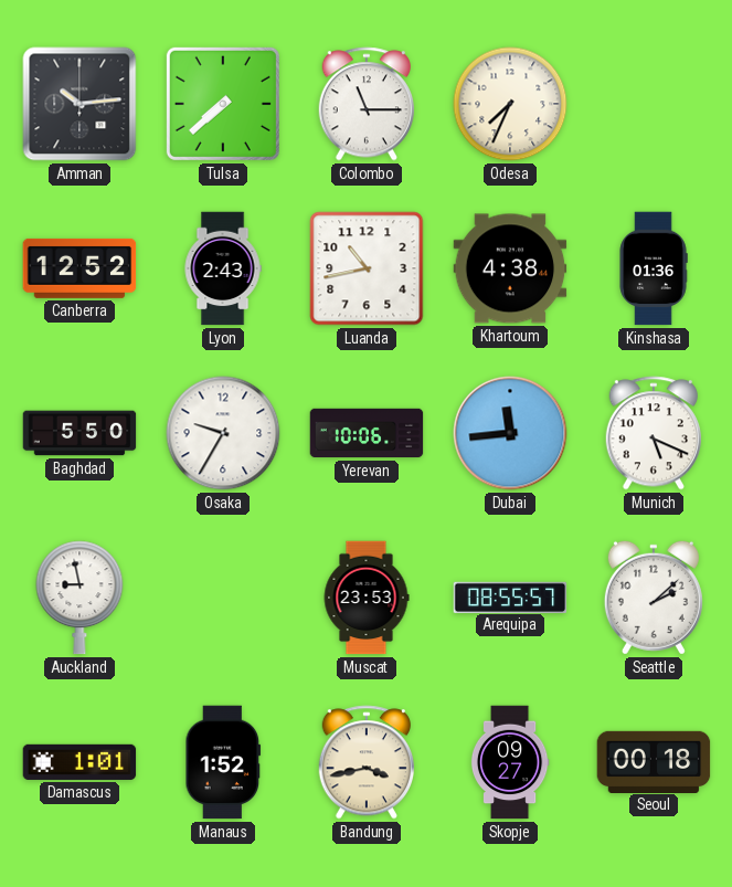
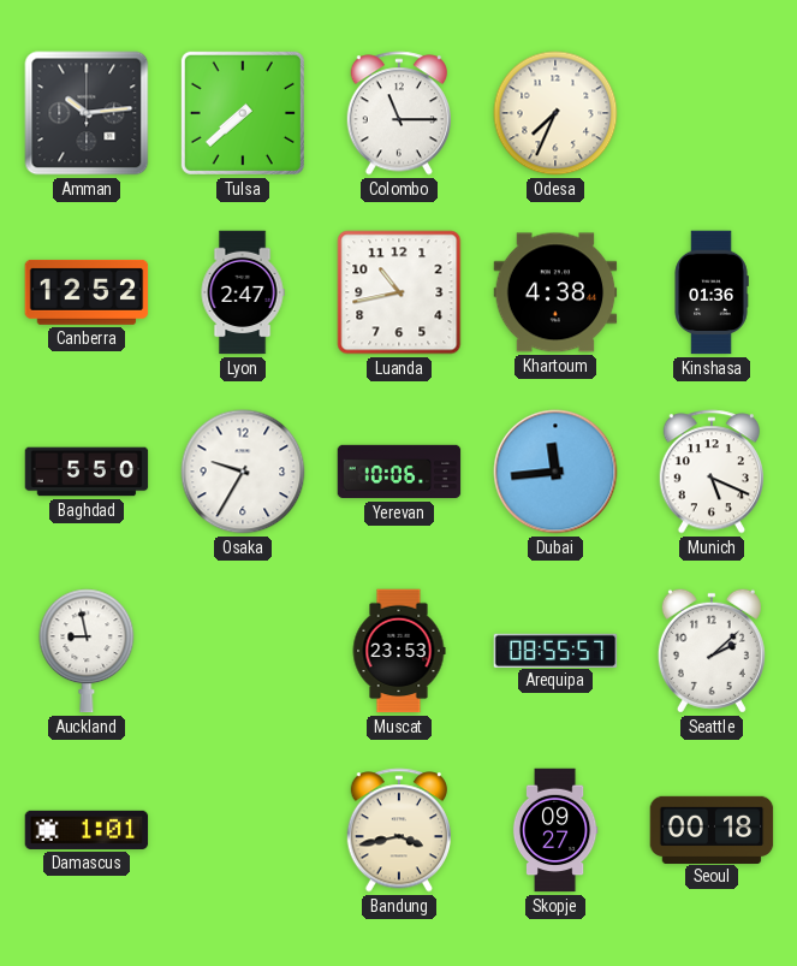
Lyon: 2:43 -> 2:47
Manaus: 1:52 -> none
